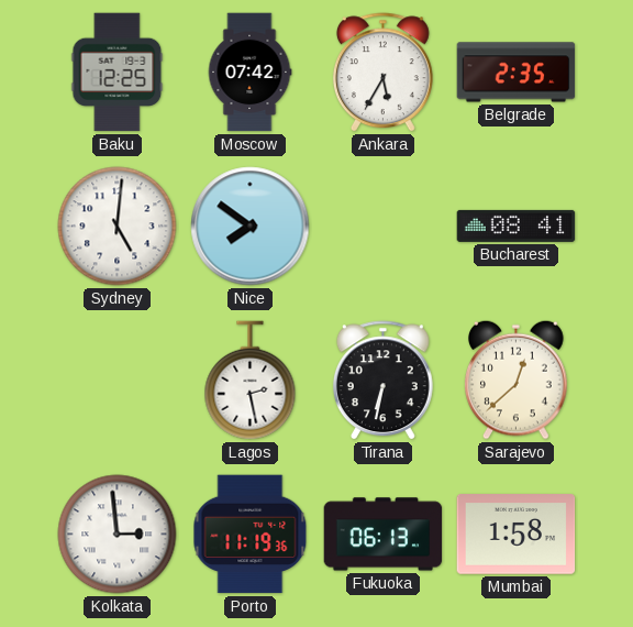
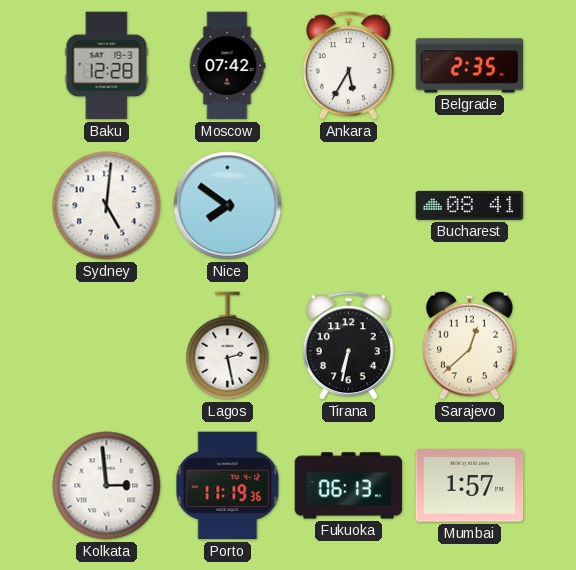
Baku: 12:25 -> 12:28
Mumbai: 1:58 -> 1:57
